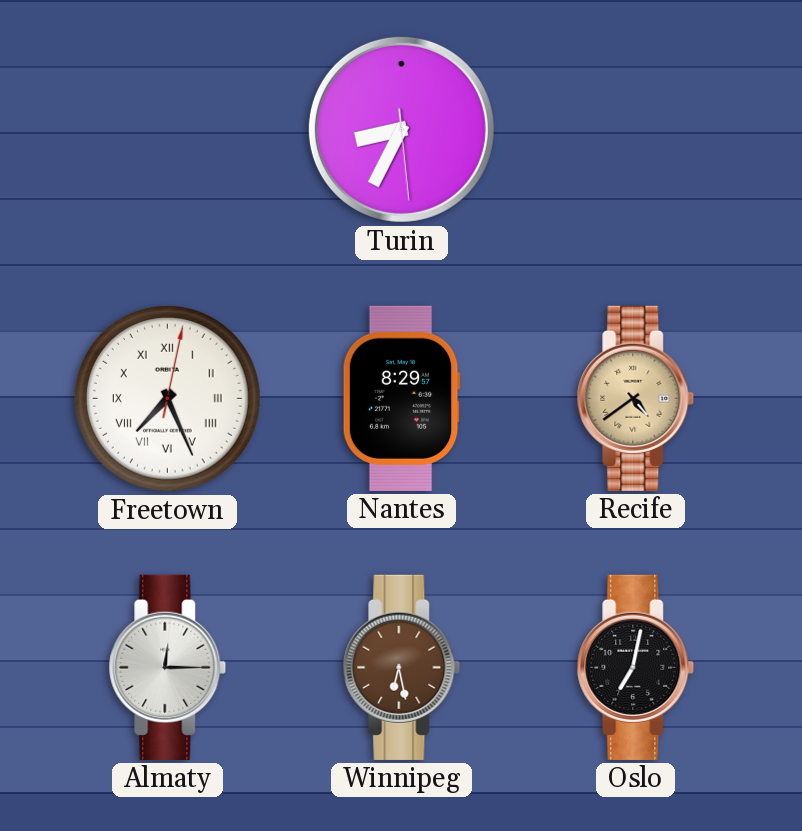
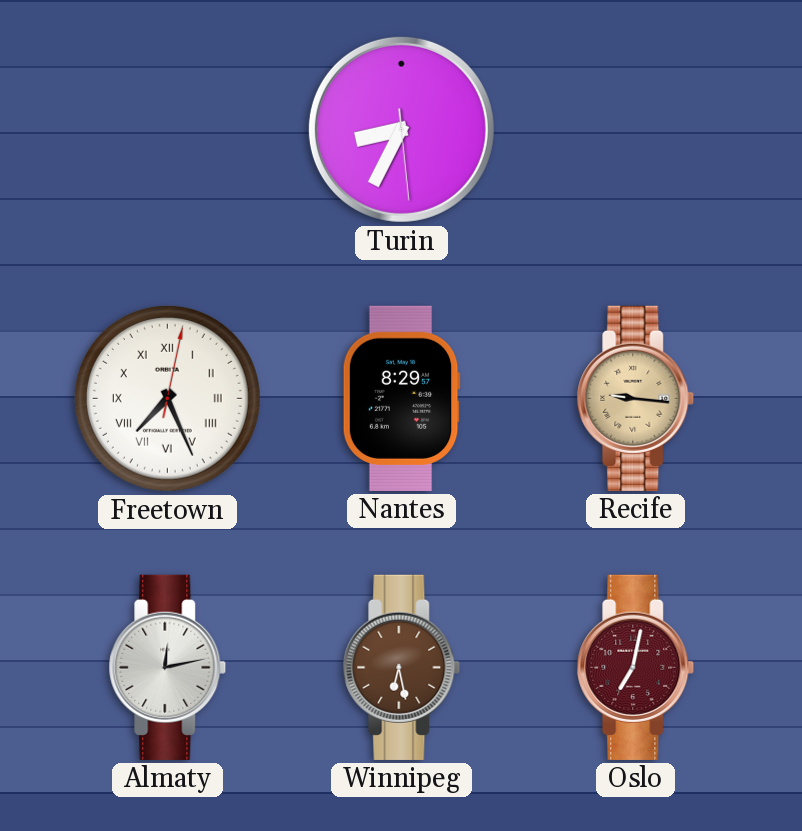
Recife: 4:39 -> 9:16
Almaty: 12:15 -> 12:13
Oslo dial: black -> burgundy
